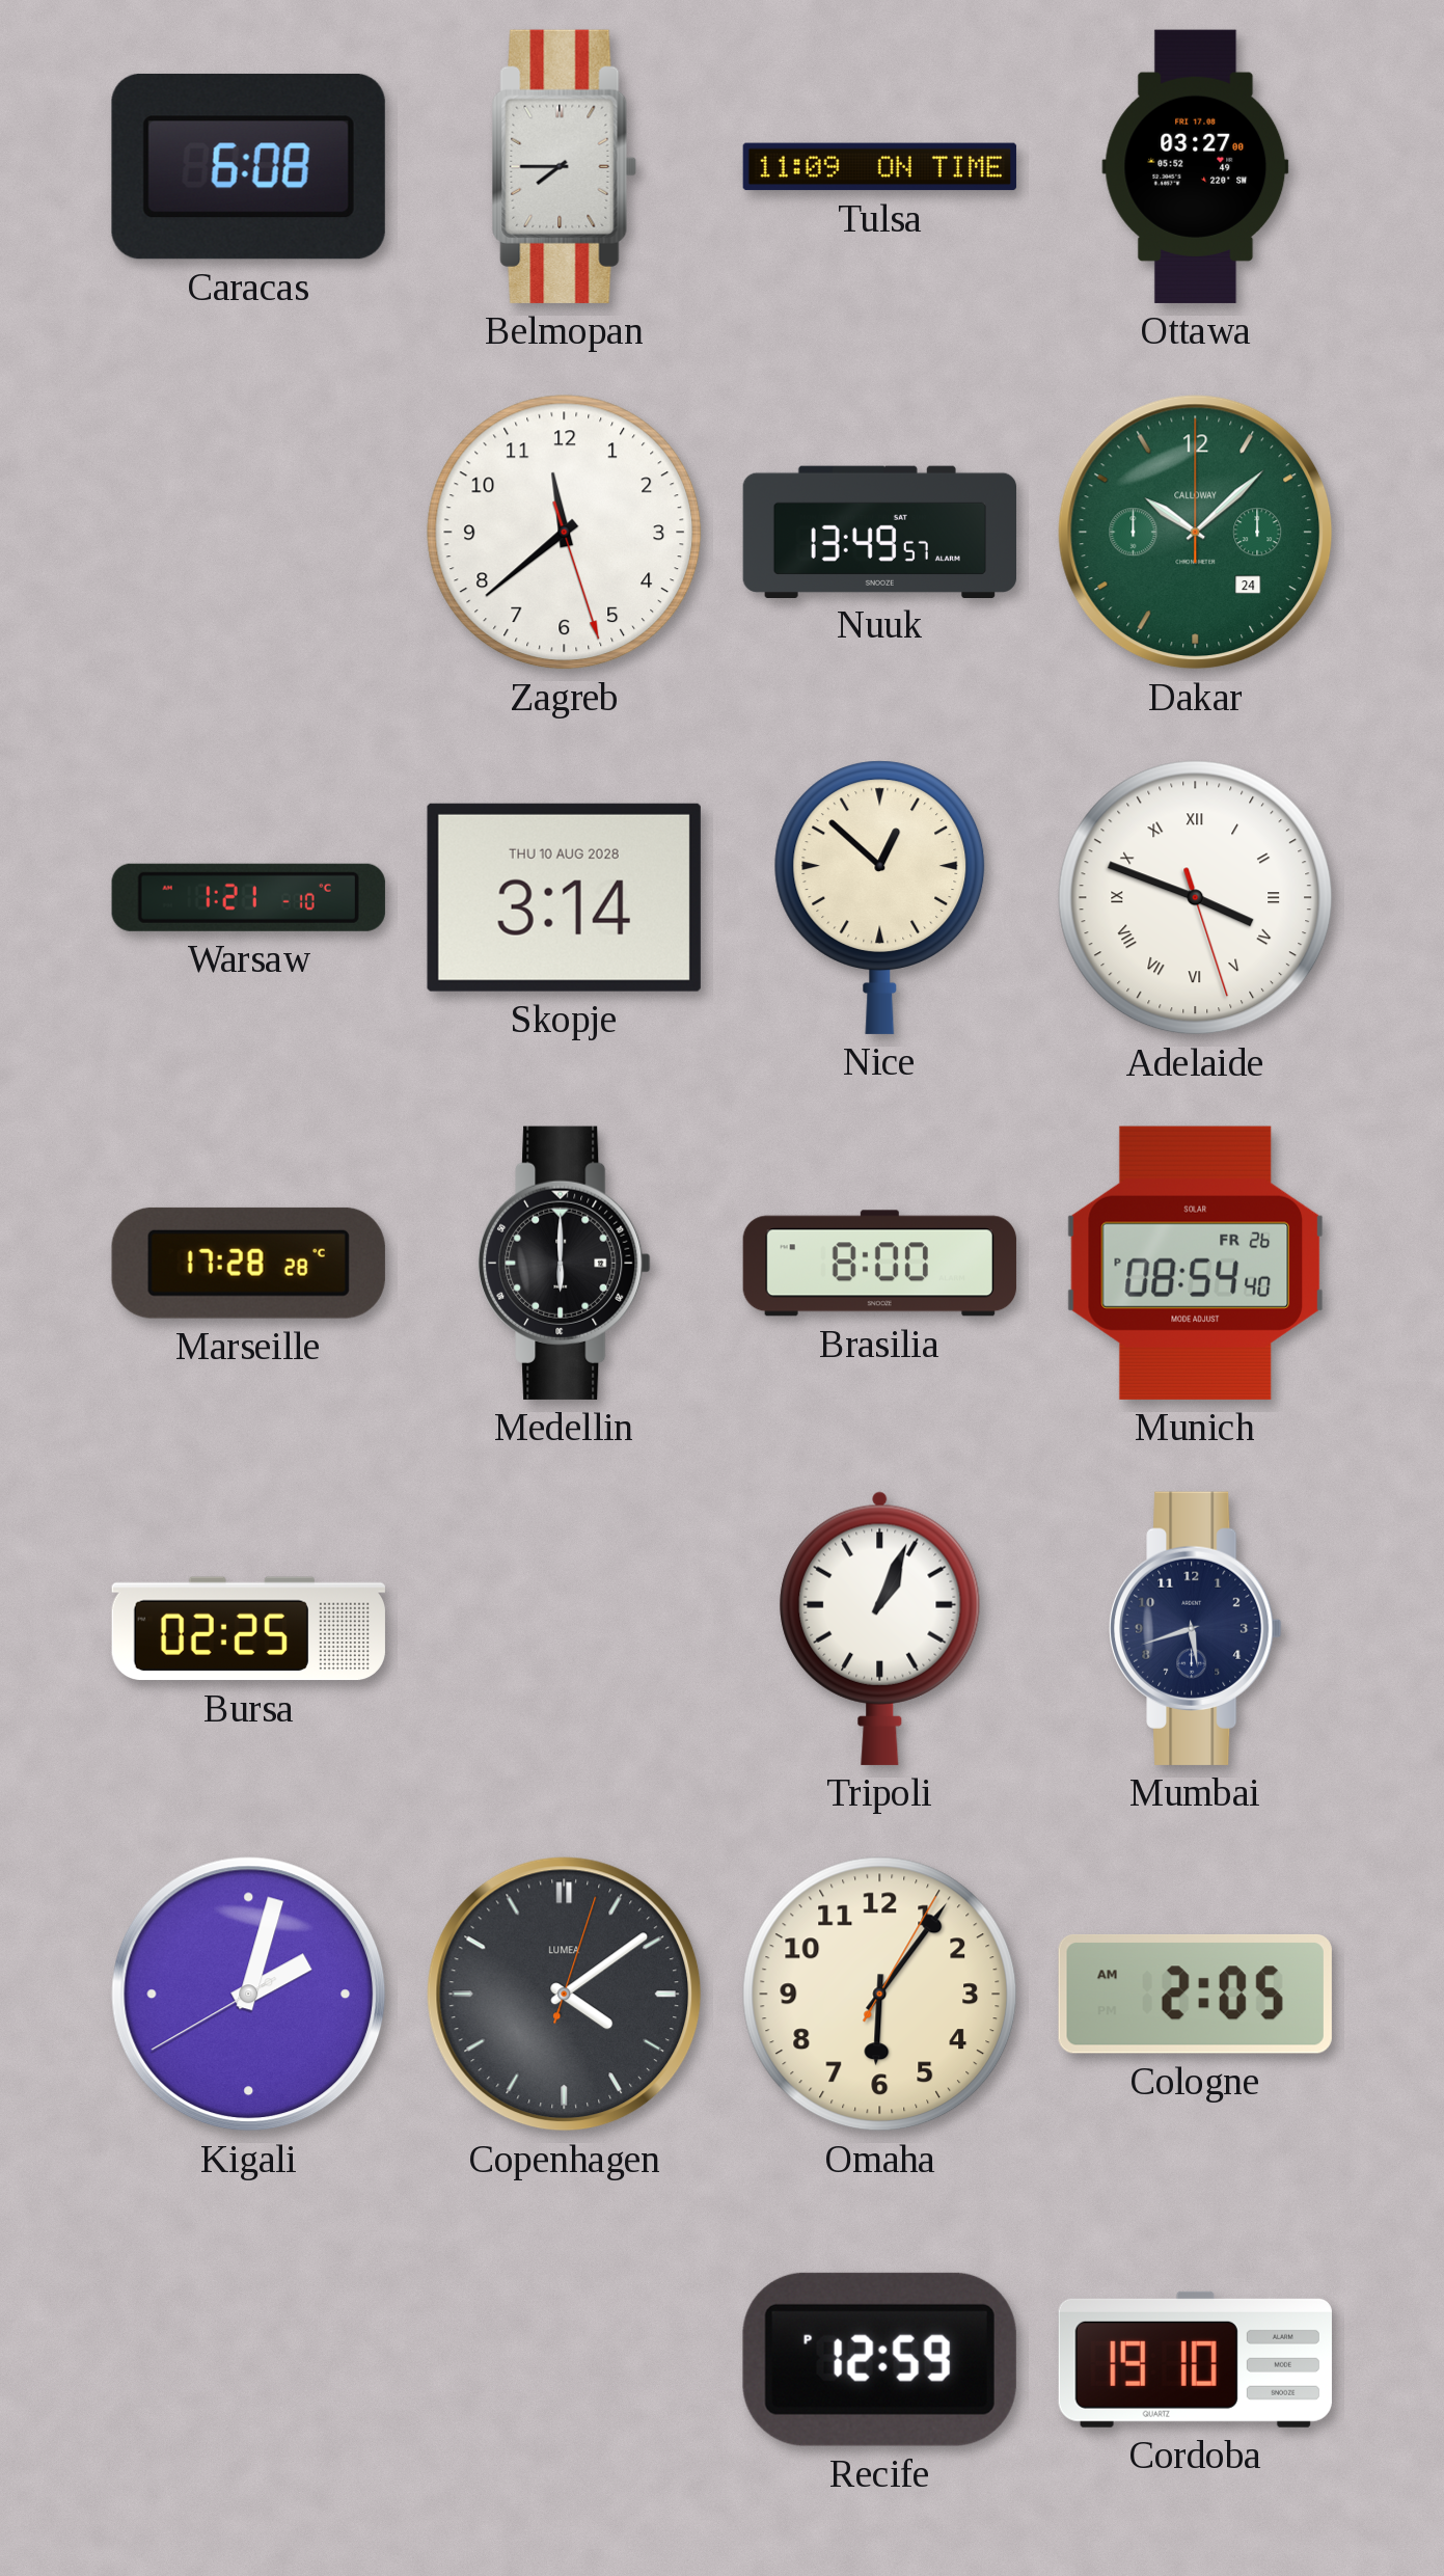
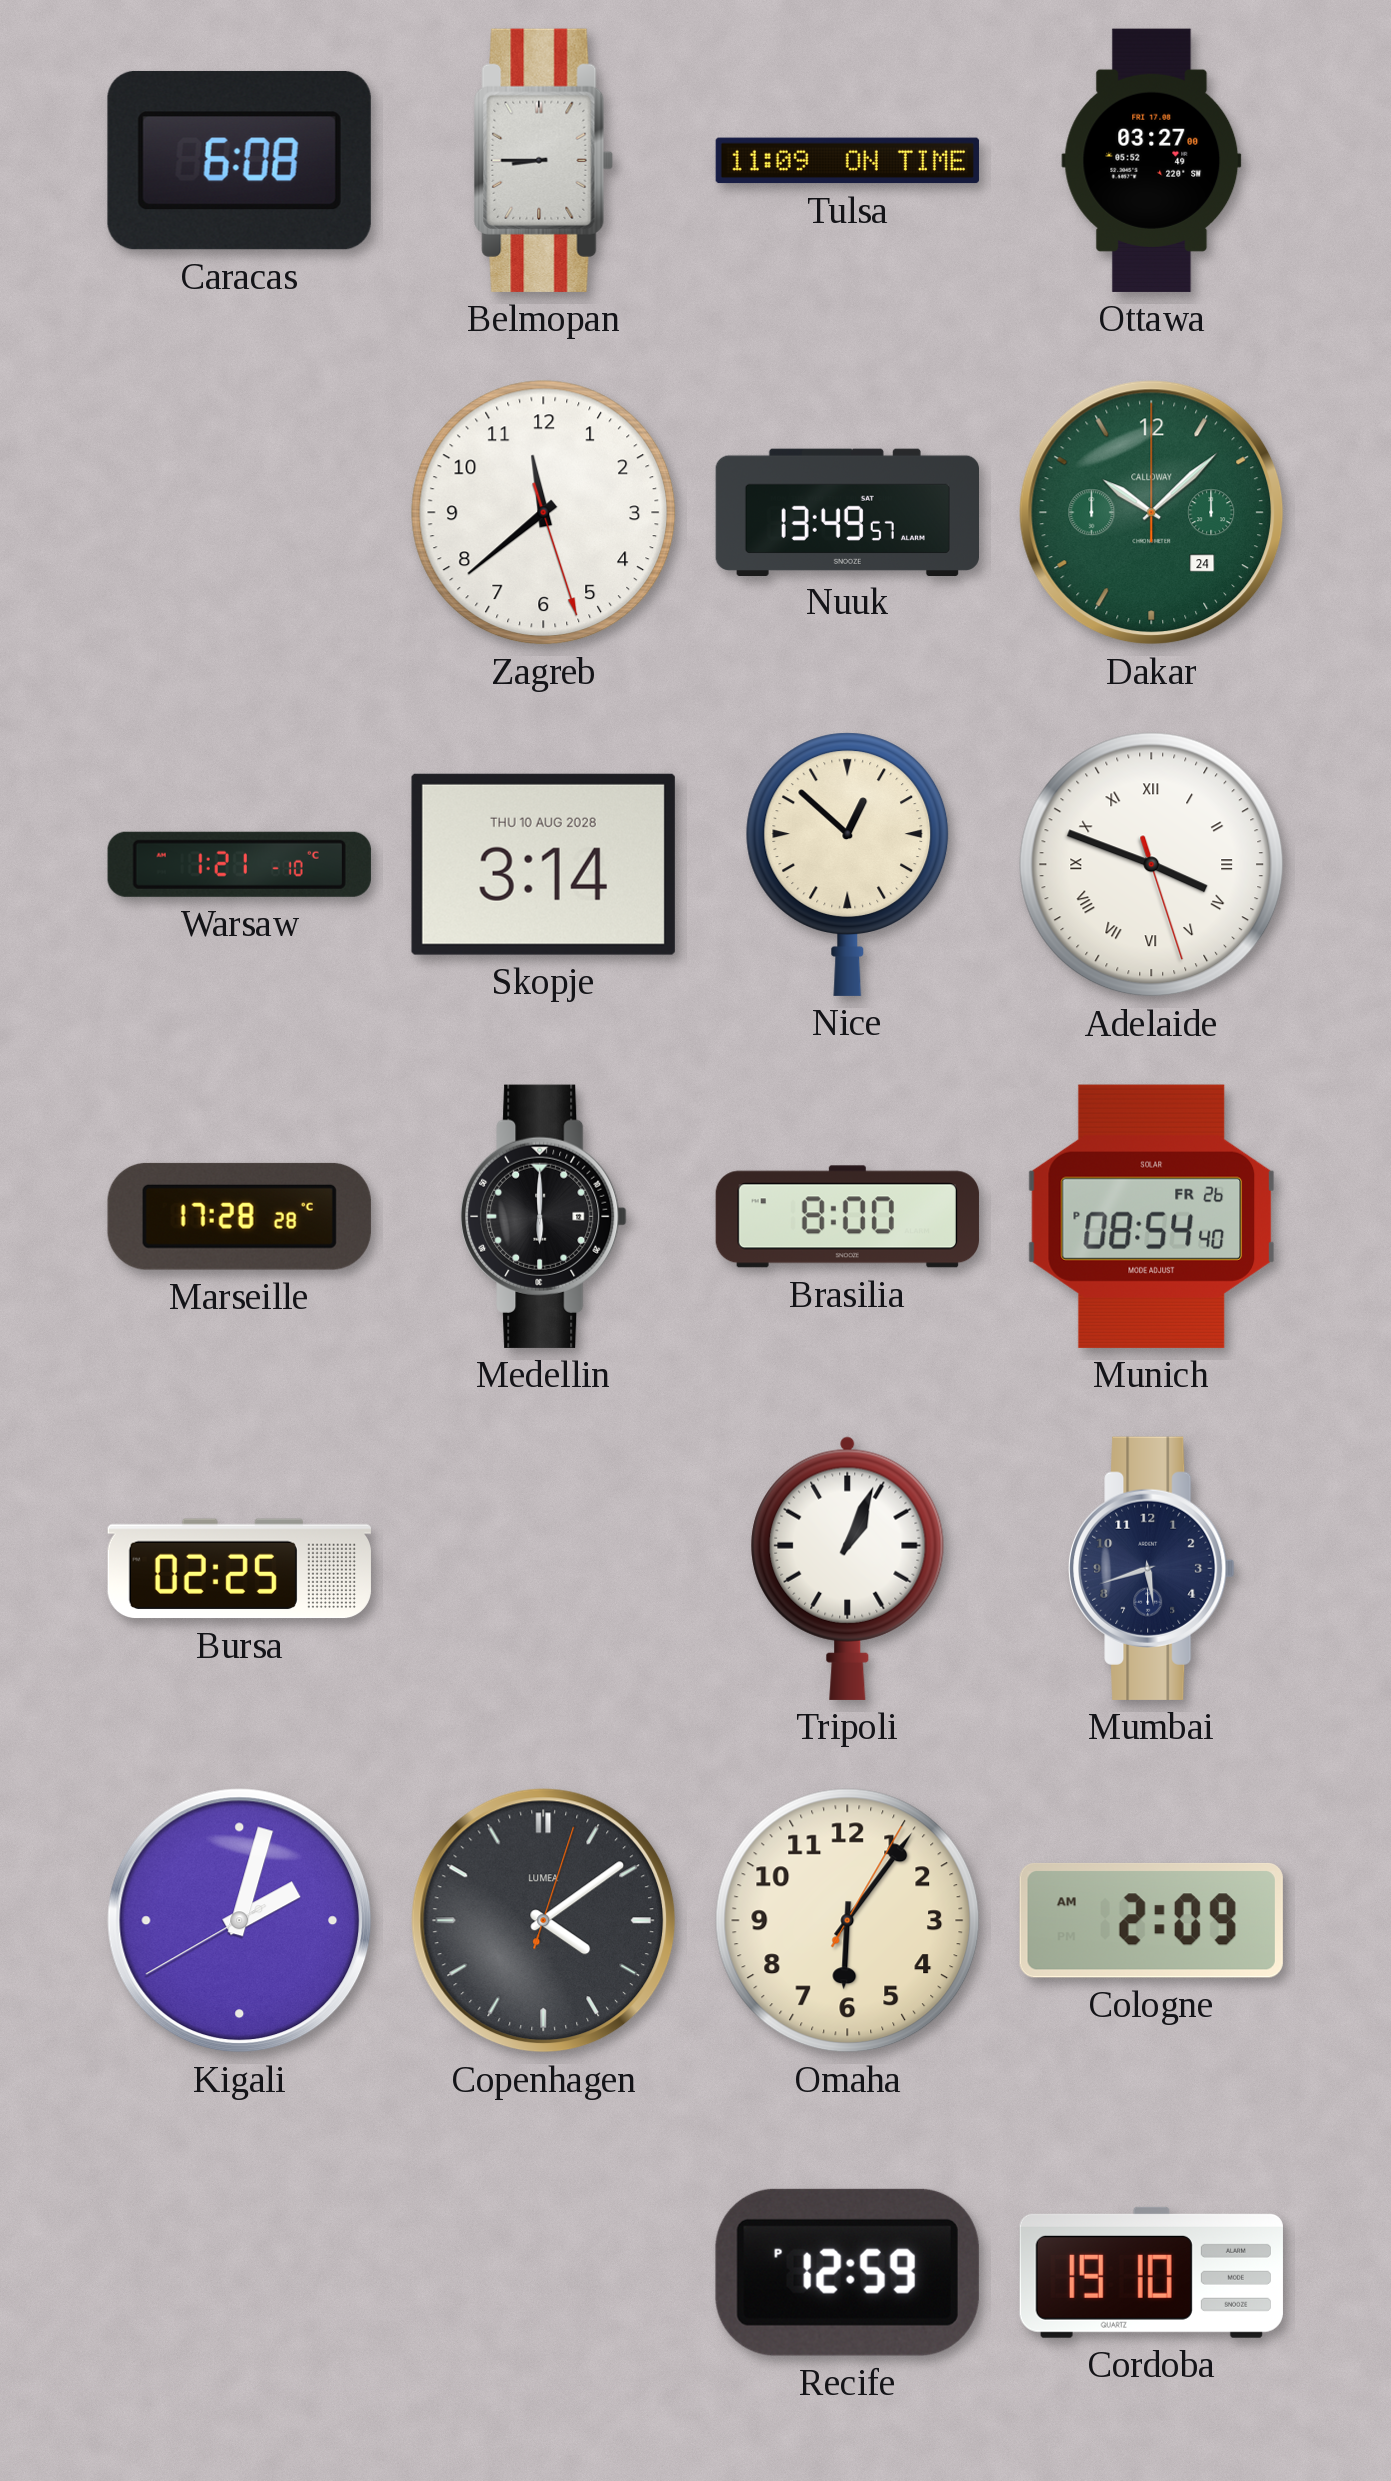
Belmopan: 7:45 -> 8:45
Cologne: 2:05 -> 2:09
